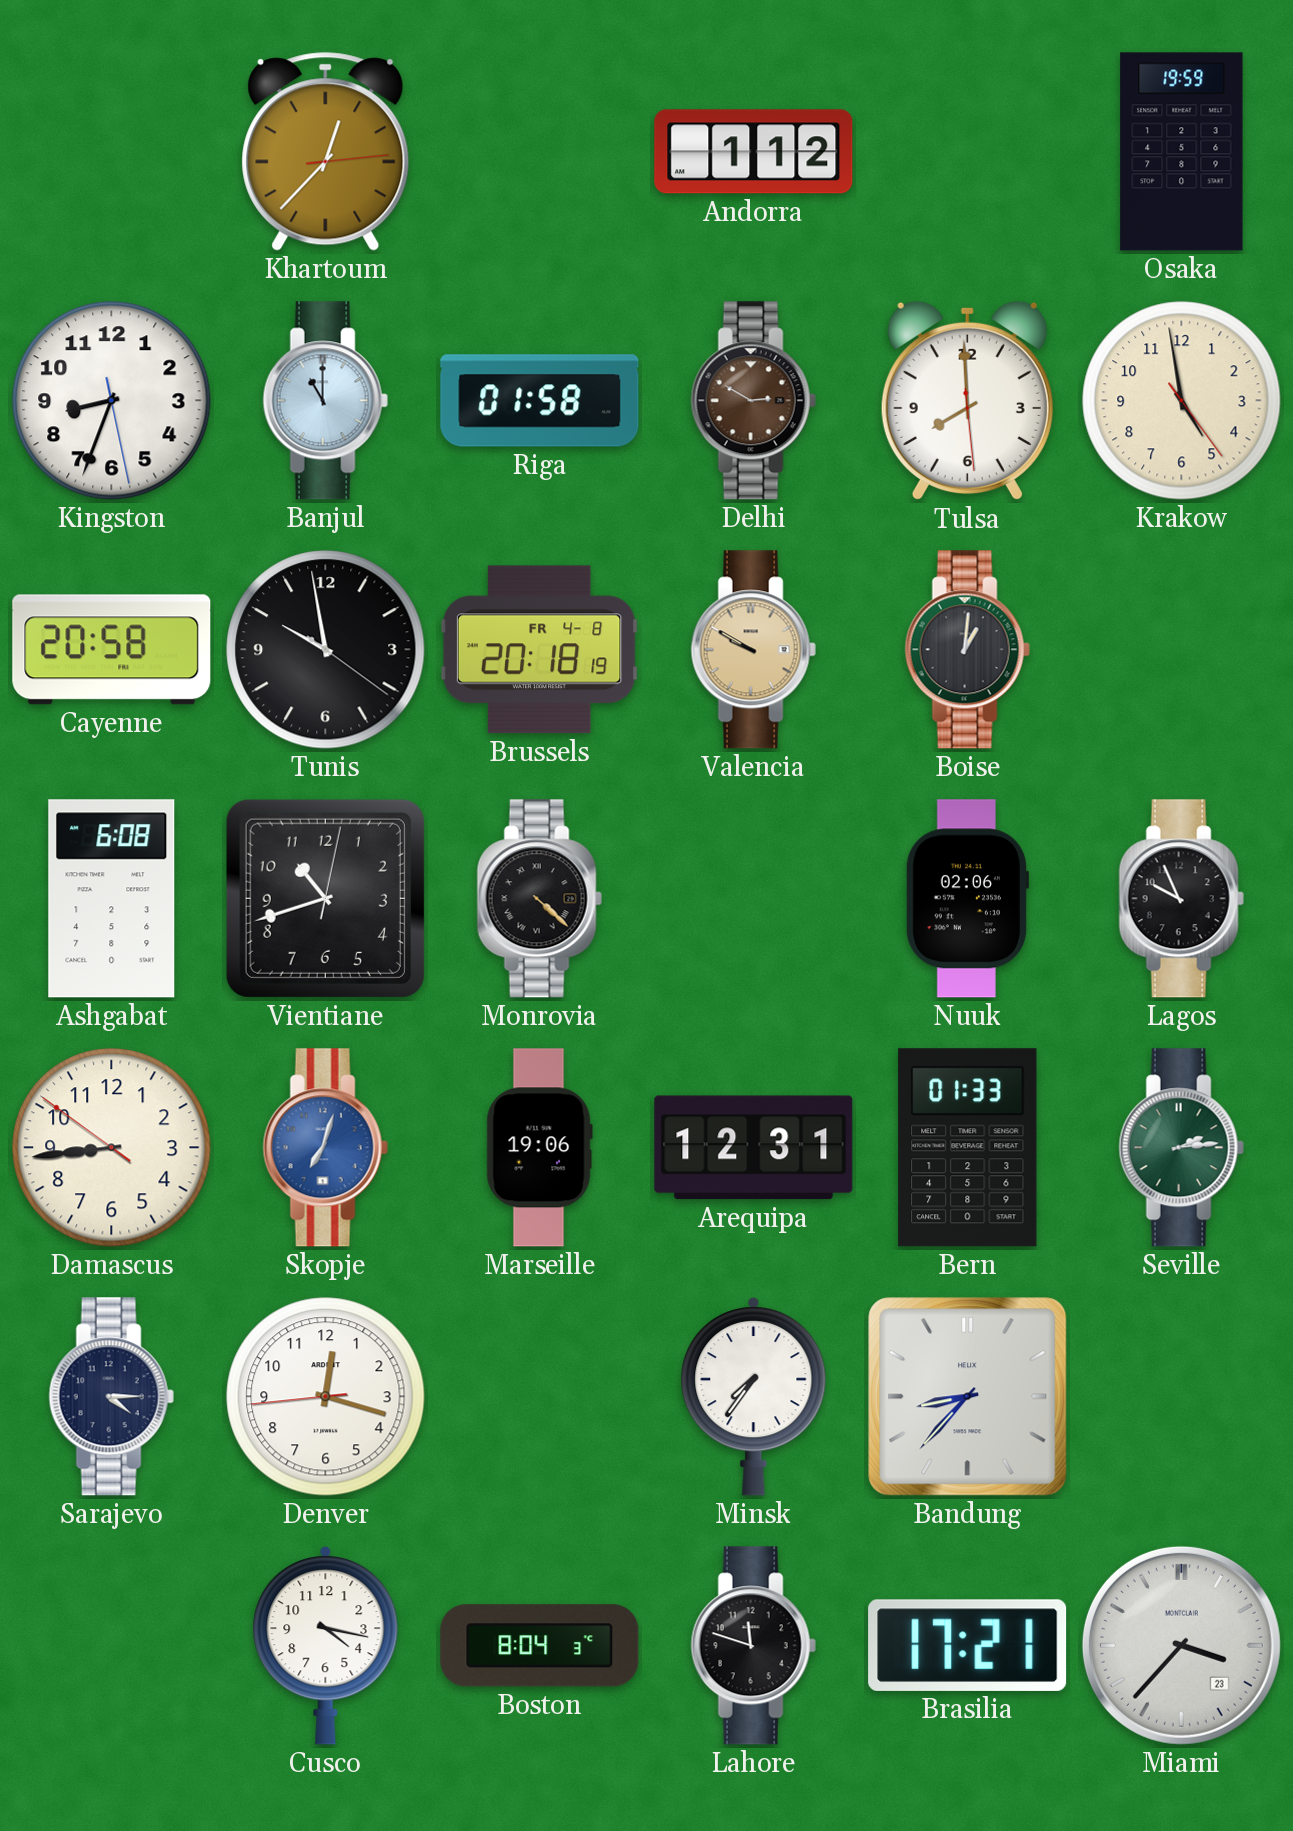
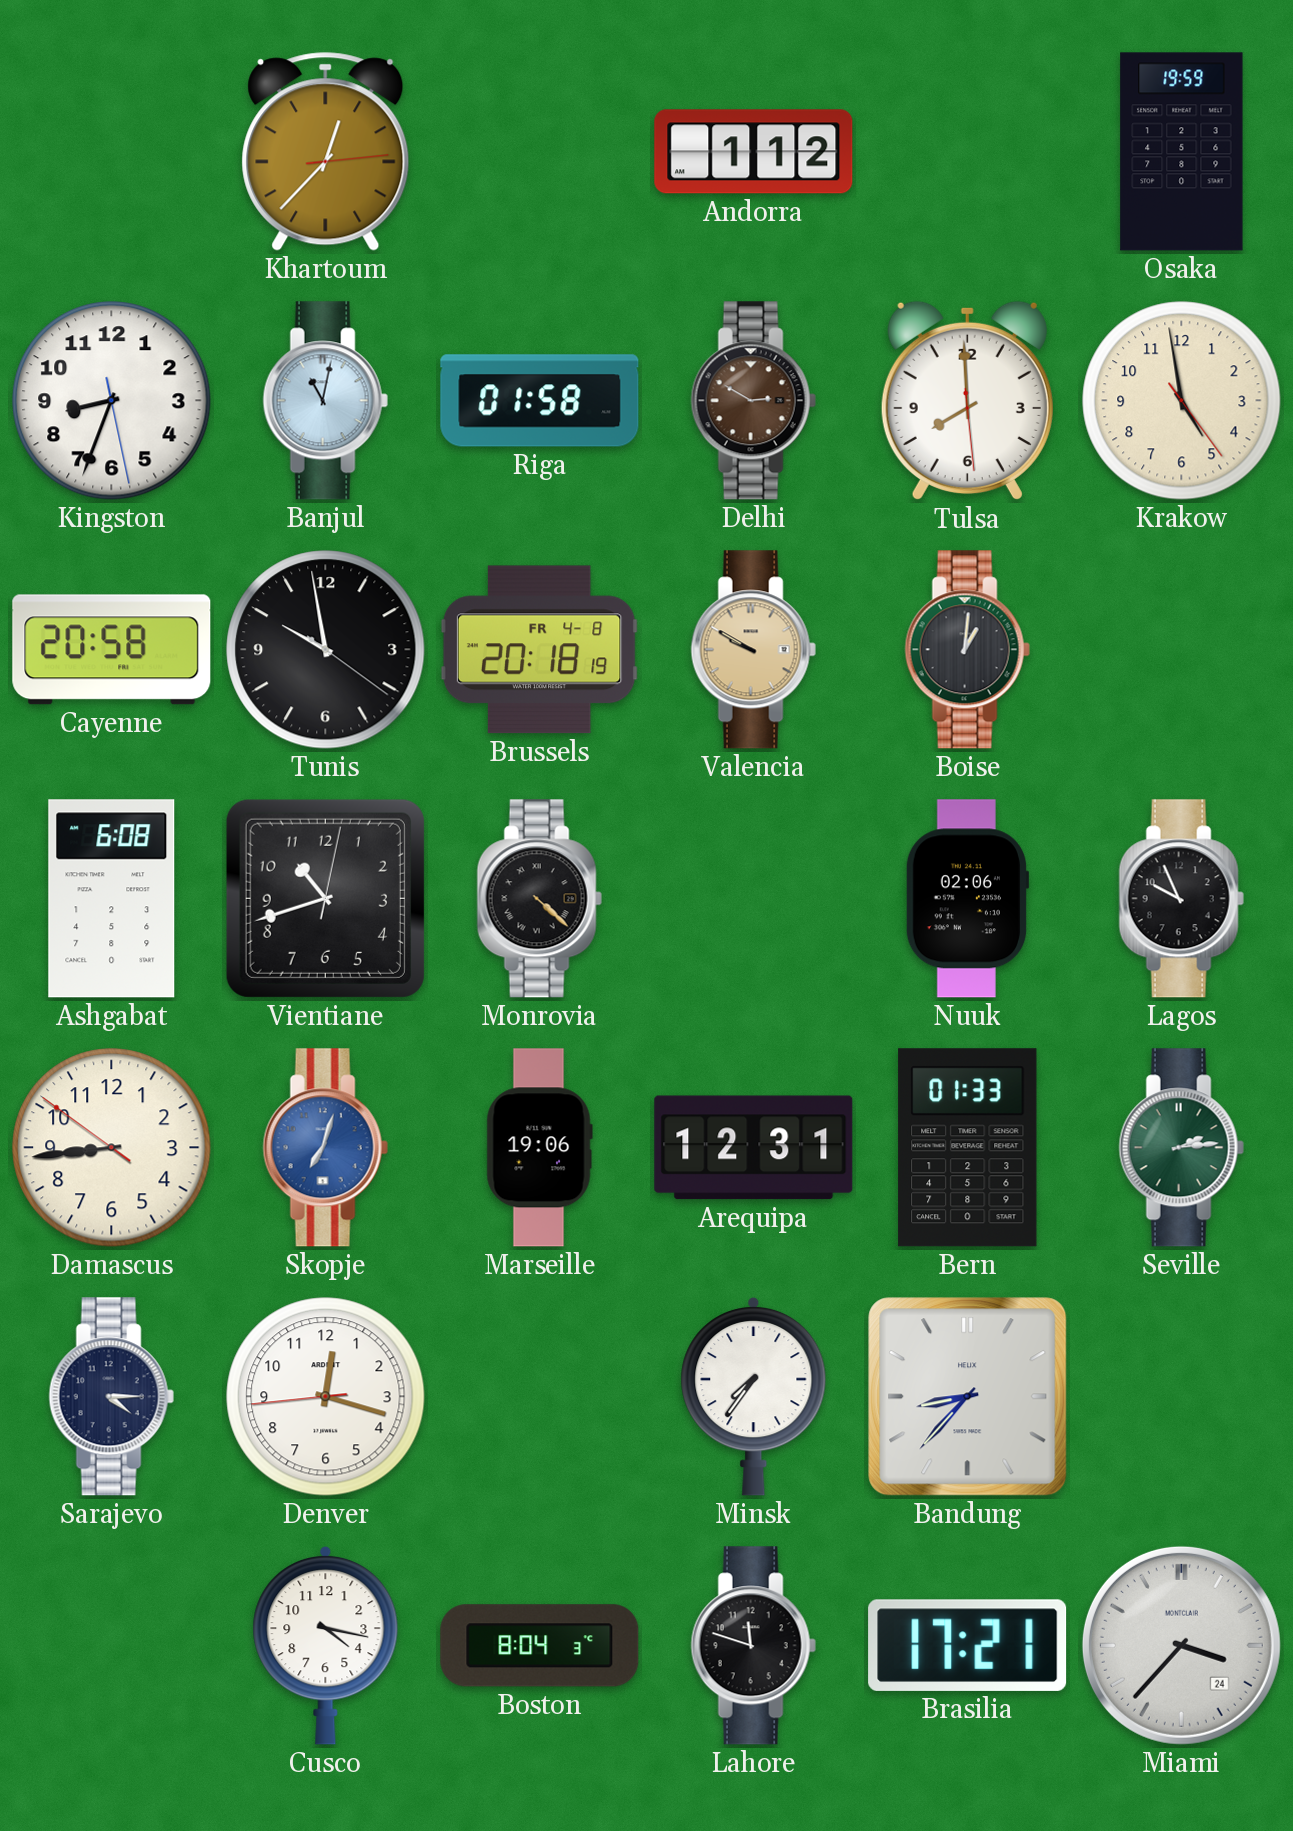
Banjul: 11:00 -> 11:02
Miami date: 23 -> 24
